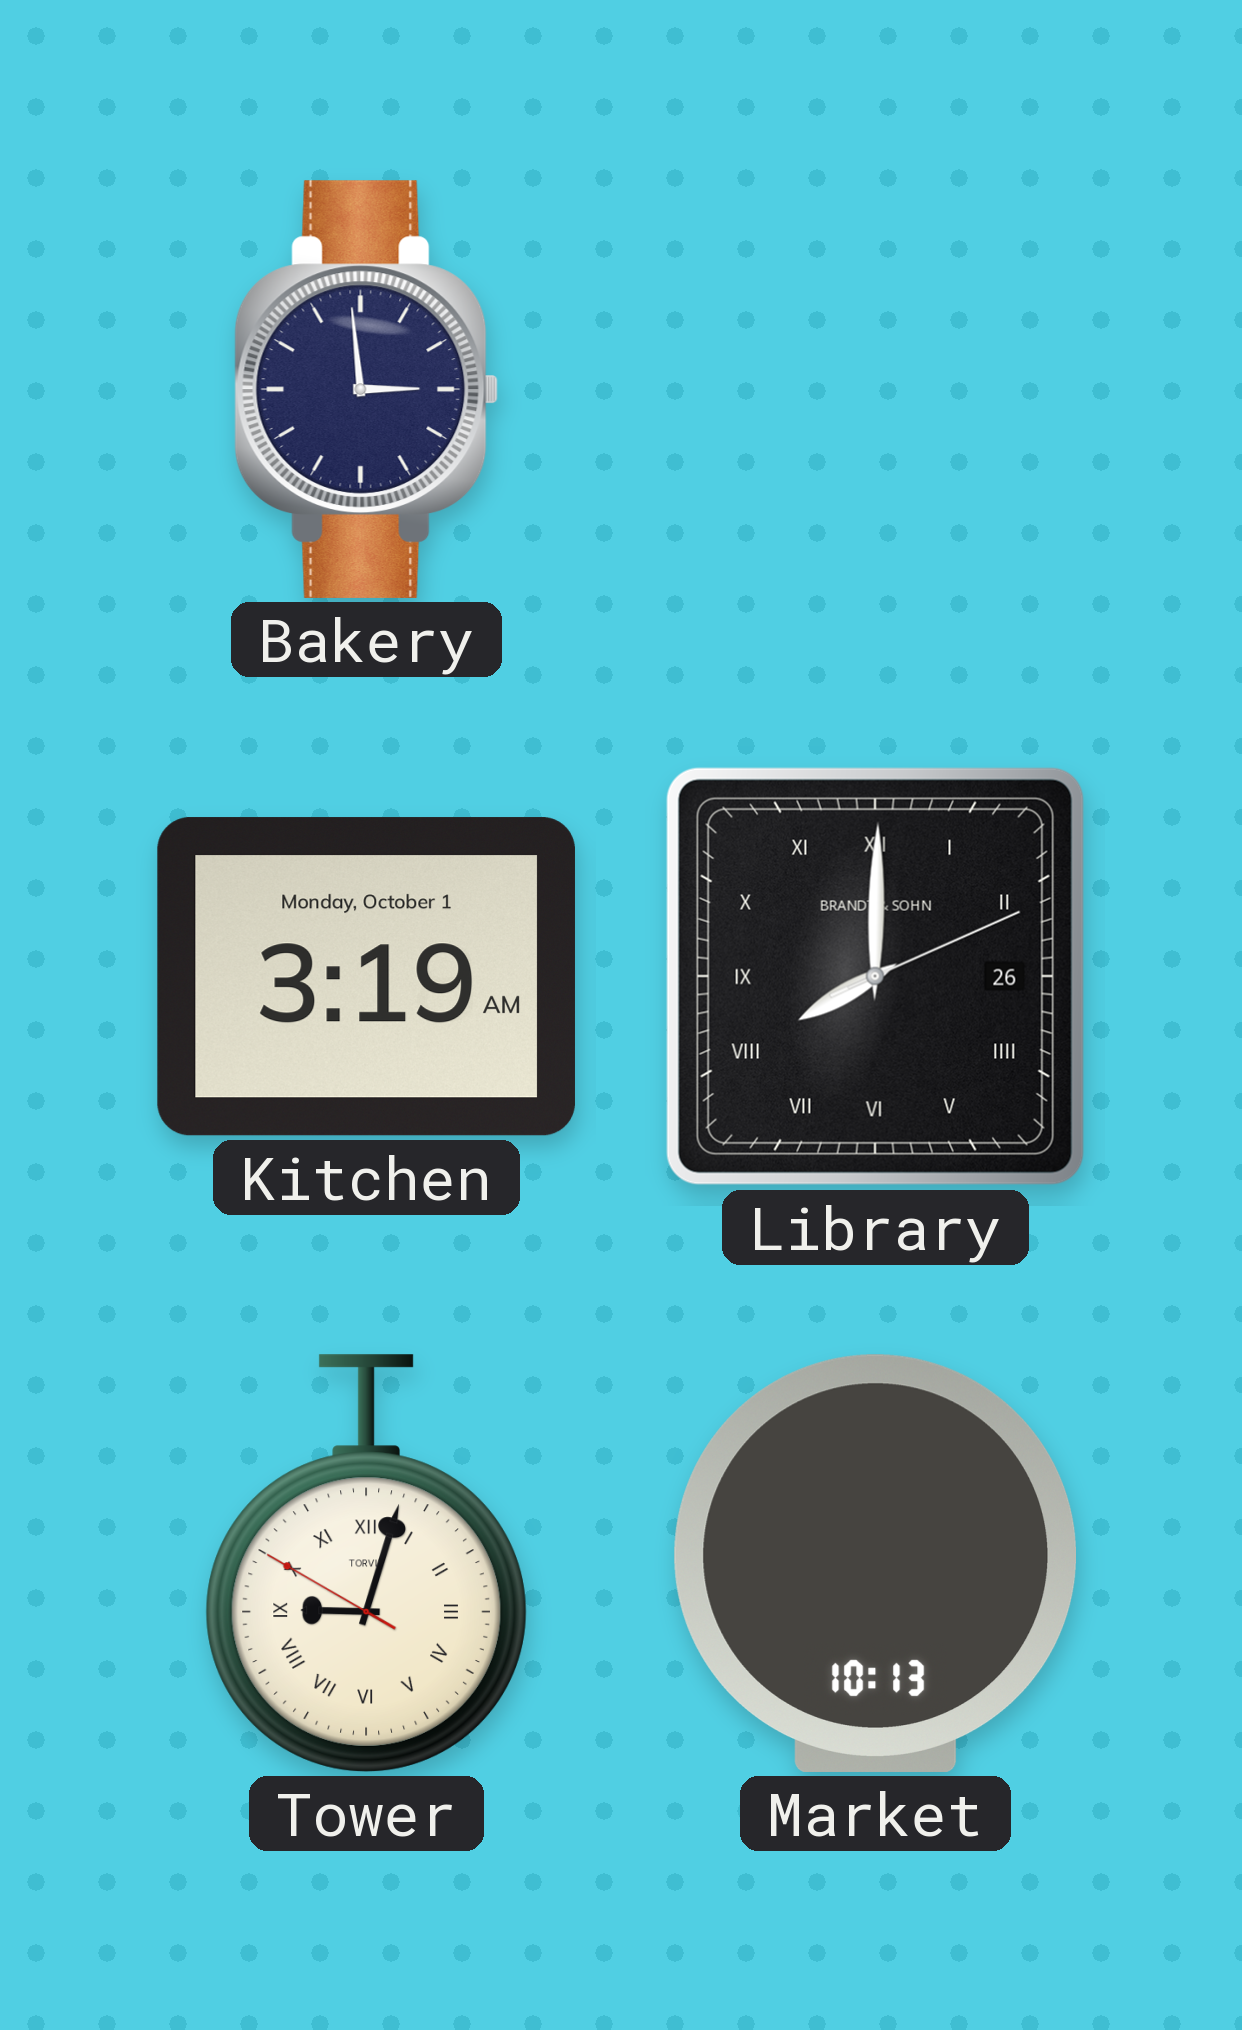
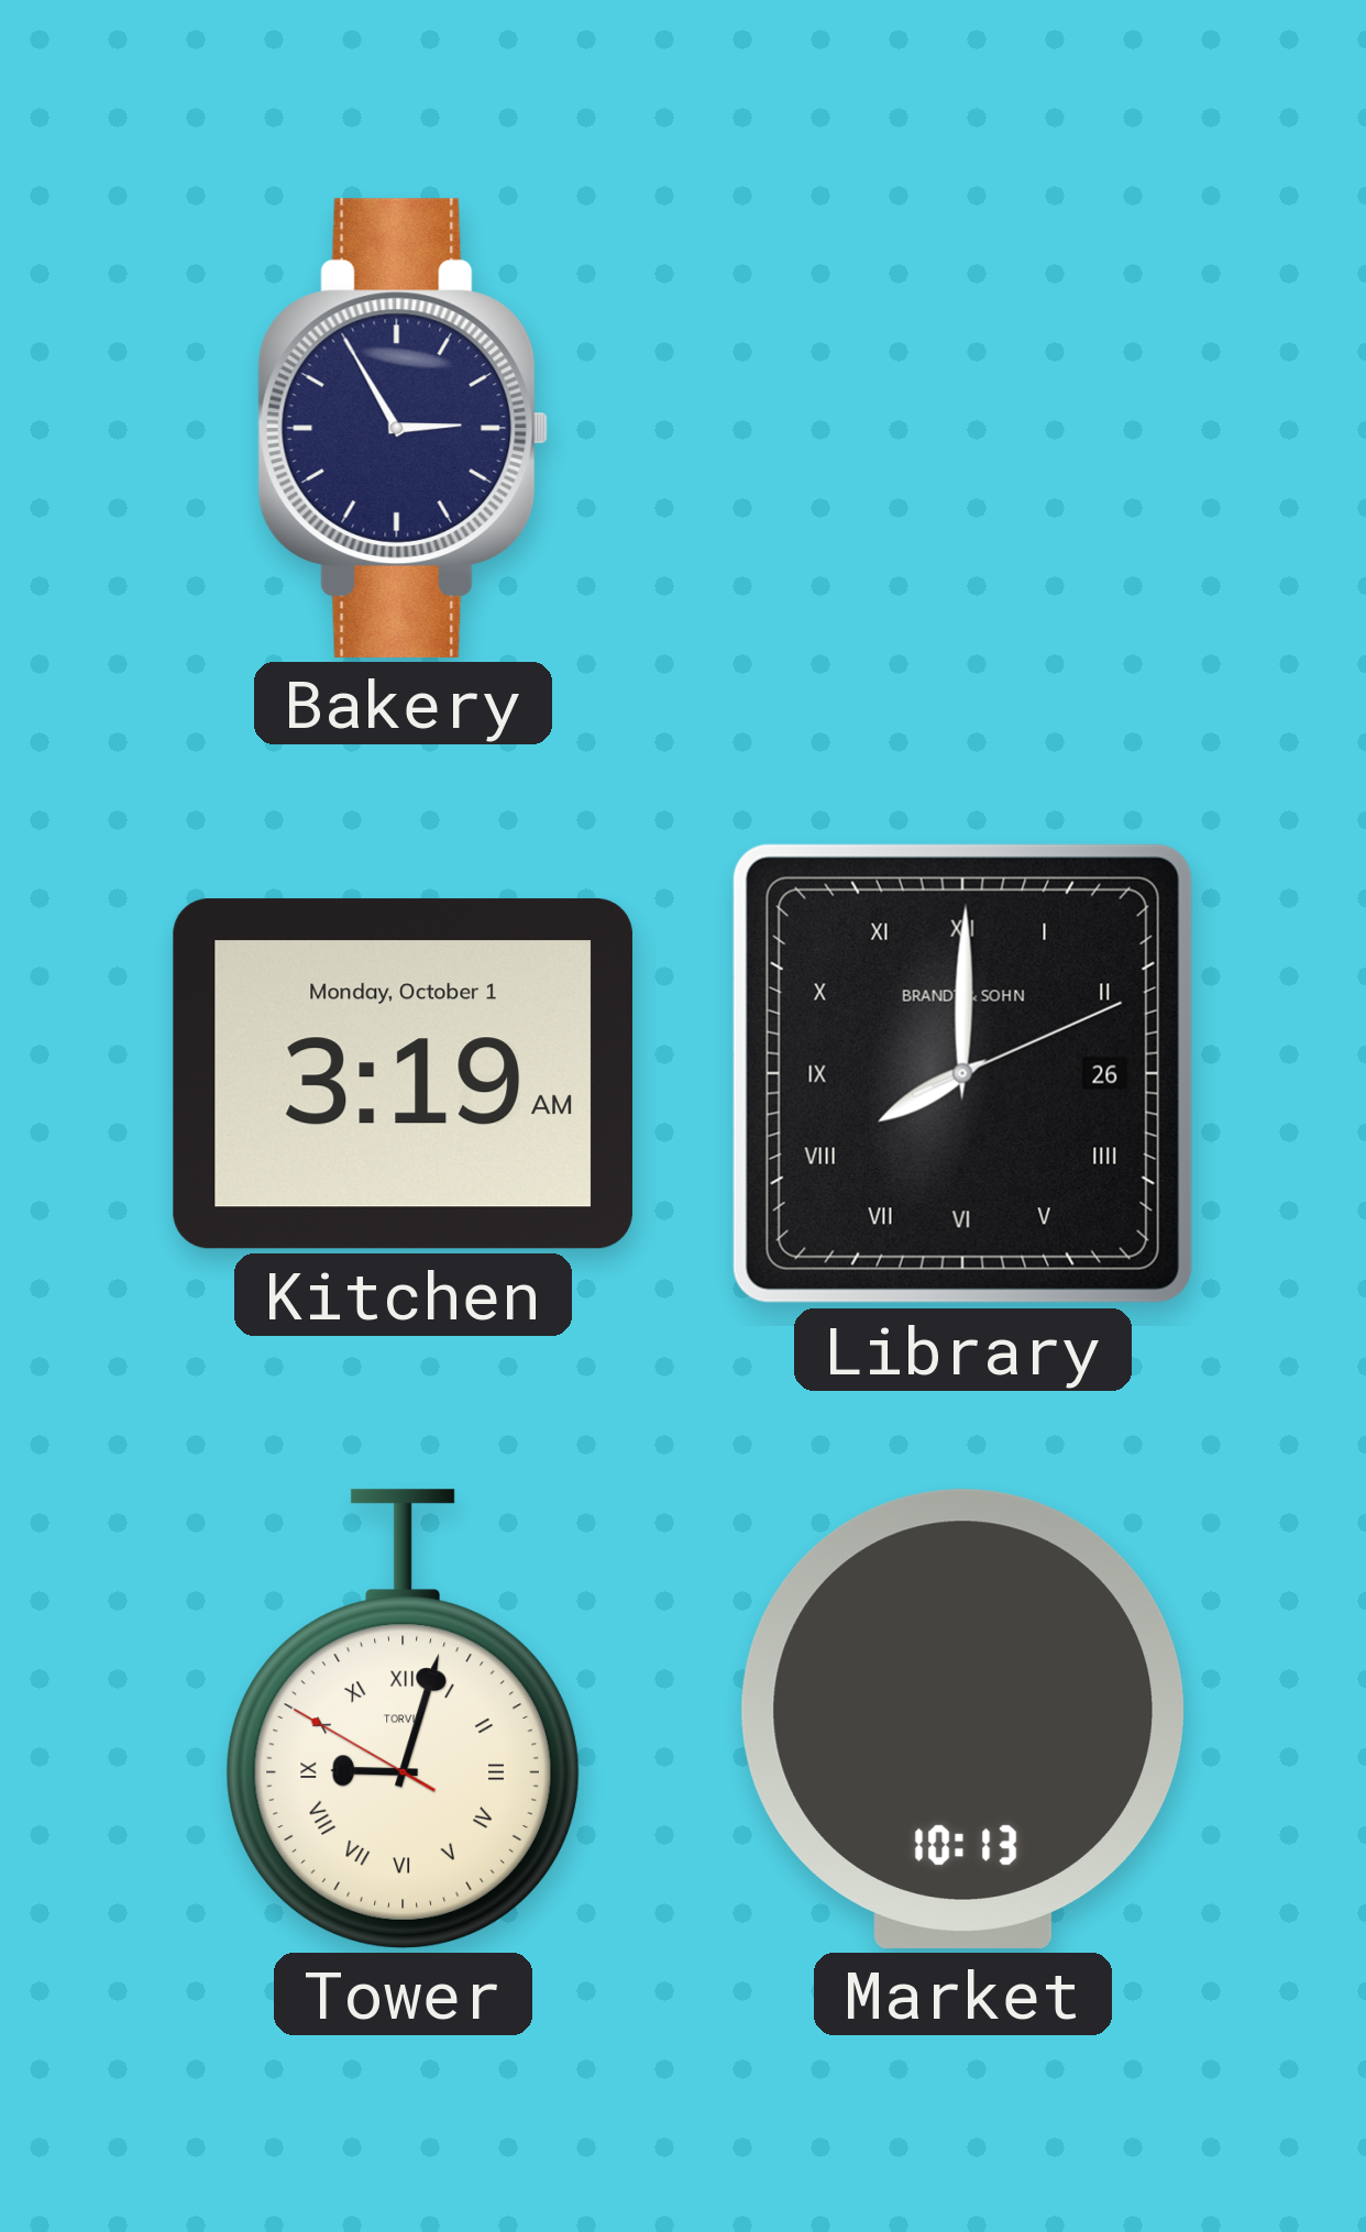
Bakery: 2:59 -> 2:55
